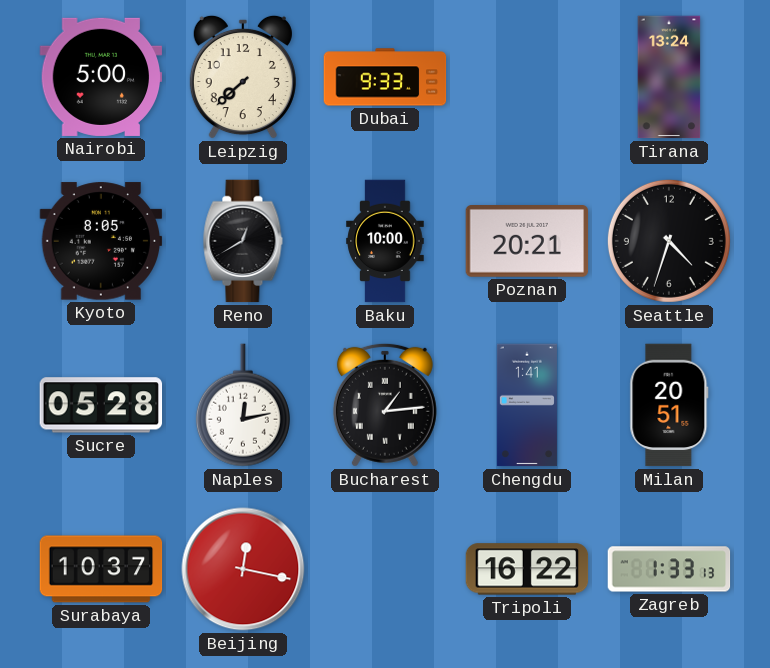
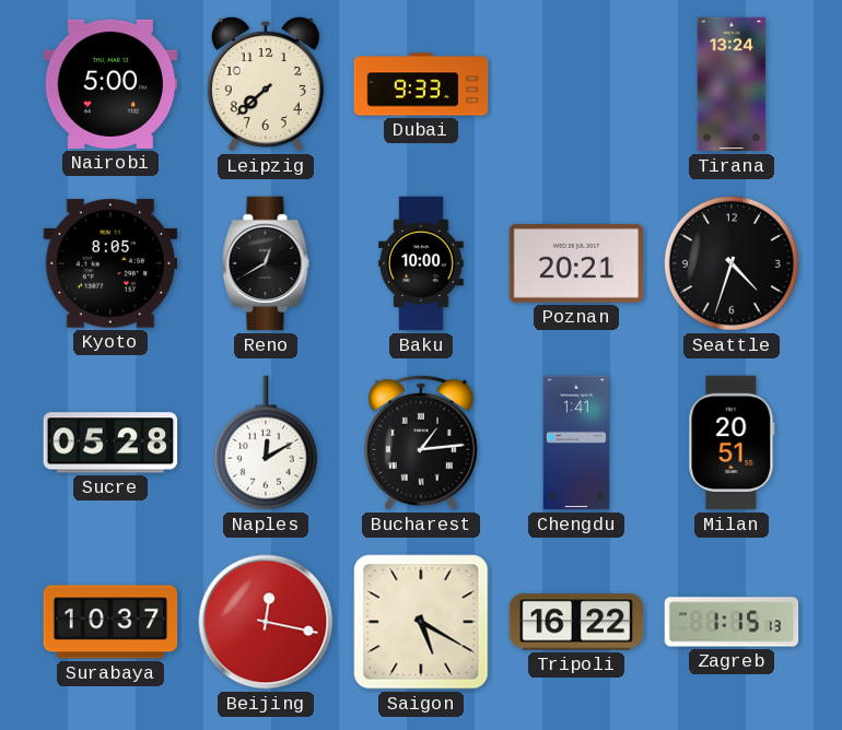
Naples: 12:13 -> 12:10
Saigon: none -> 5:20
Zagreb: 1:33 -> 1:15
